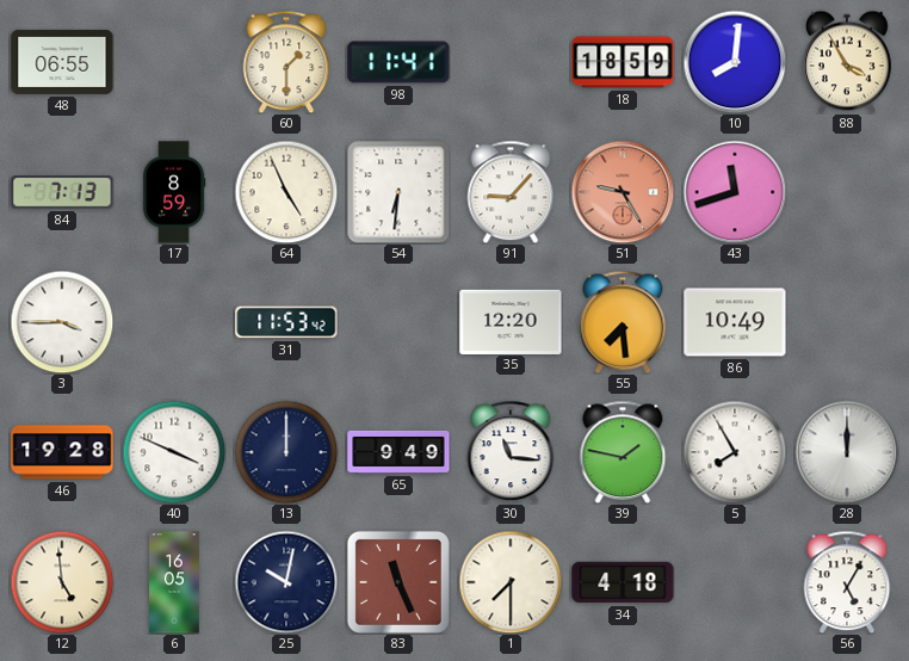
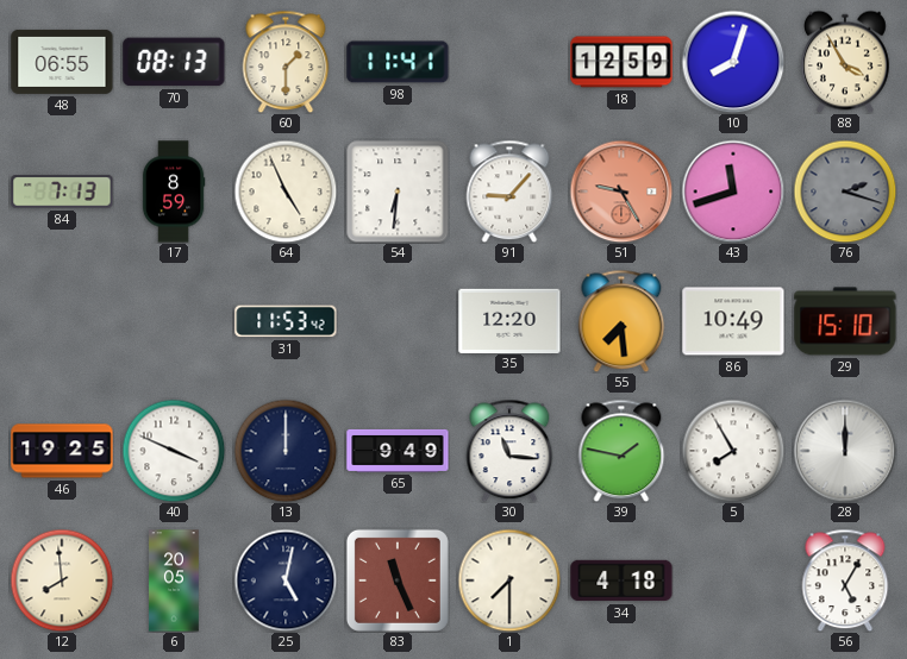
70: none -> 08:13
18: 18:59 -> 12:59
10: 8:01 -> 8:03
76: none -> 2:18
3: 3:45 -> none
29: none -> 15:10
46: 19:28 -> 19:25
12: 4:59 -> 7:59
6: 16:05 -> 20:05
25: 10:02 -> 5:02
